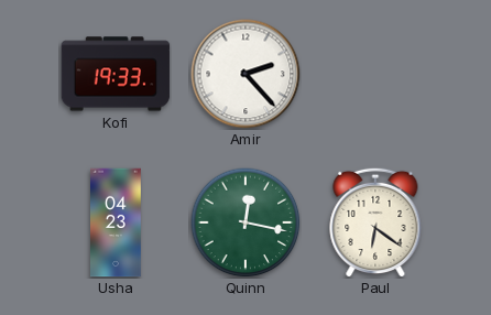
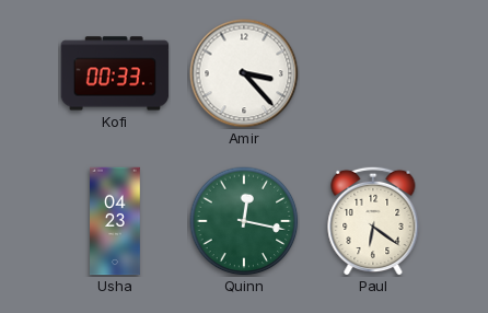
Kofi: 19:33 -> 00:33
Amir: 2:23 -> 3:23
